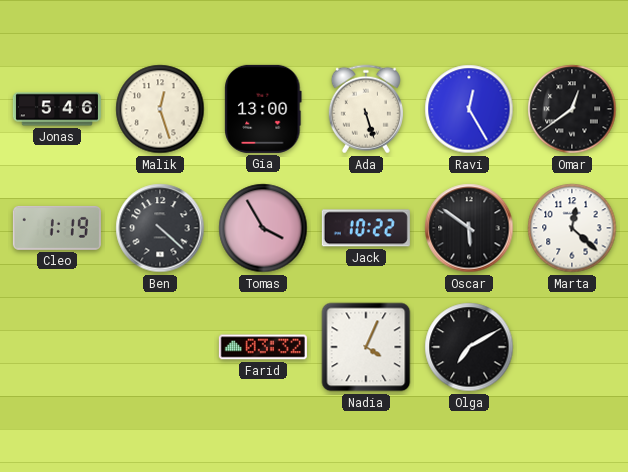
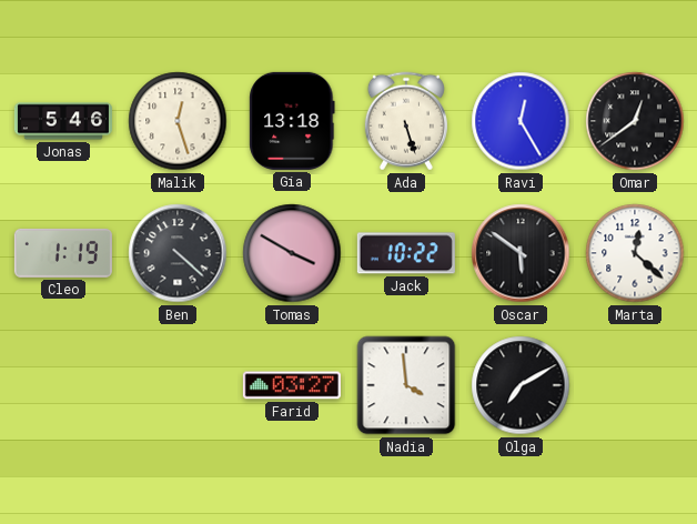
Gia: 13:00 -> 13:18
Tomas: 3:55 -> 3:50
Farid: 03:32 -> 03:27
Nadia: 4:04 -> 3:59
